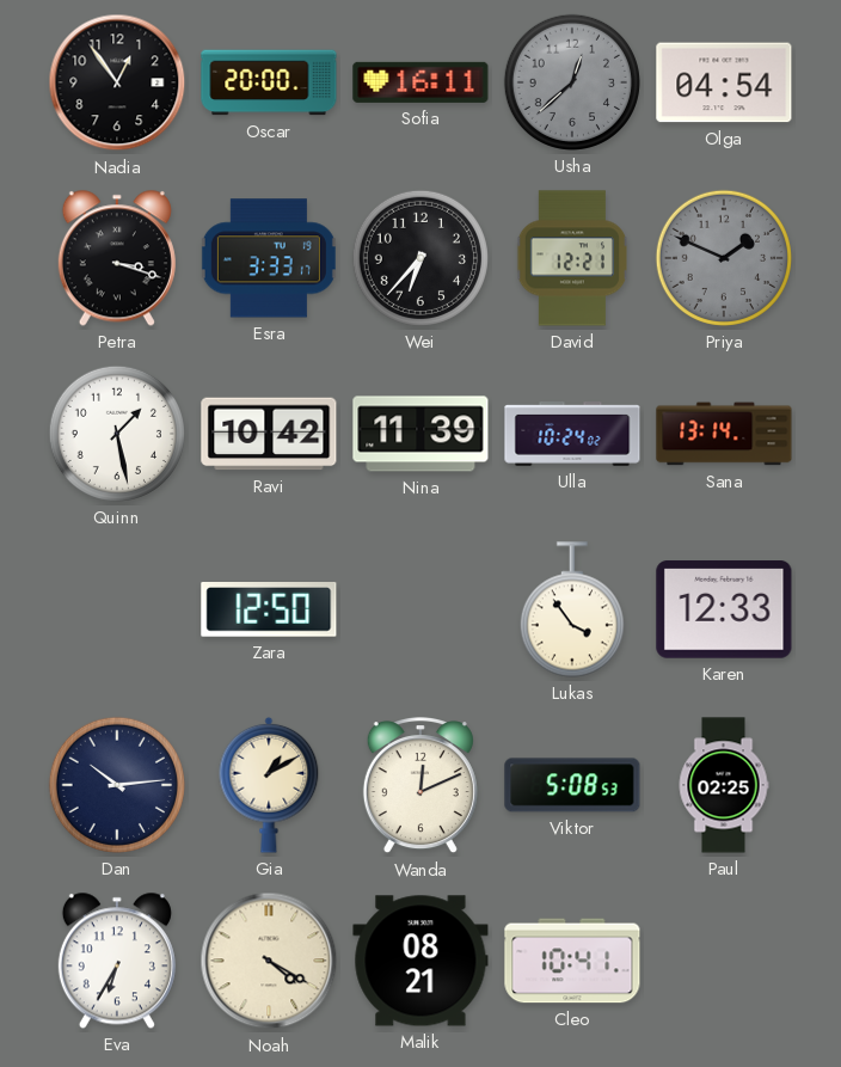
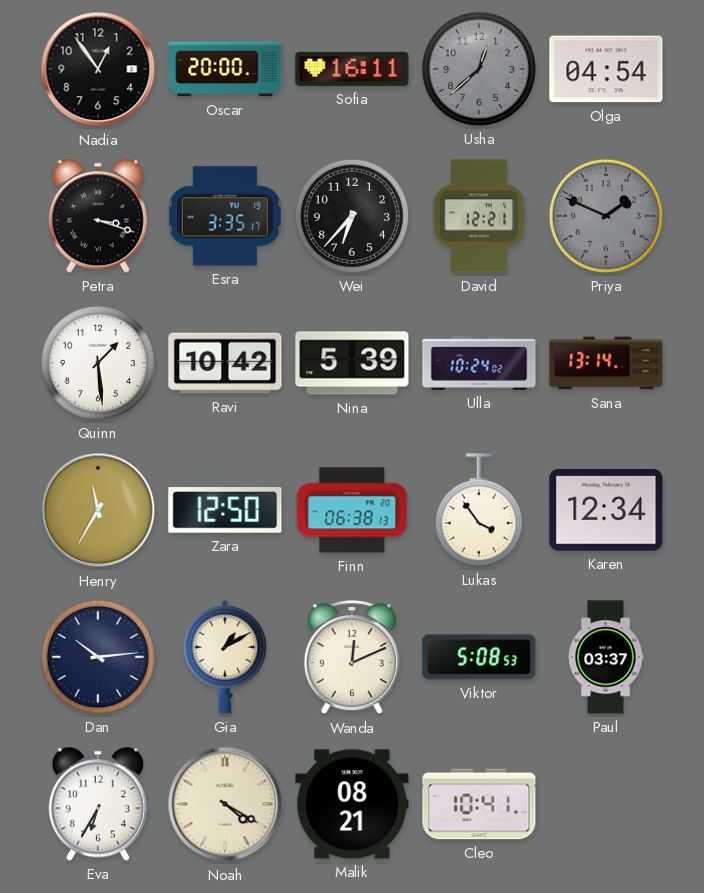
Esra: 3:33 -> 3:35
Quinn: 1:28 -> 1:29
Nina: 11:39 -> 5:39
Henry: none -> 11:35
Finn: none -> 06:38
Karen: 12:33 -> 12:34
Paul: 02:25 -> 03:37
